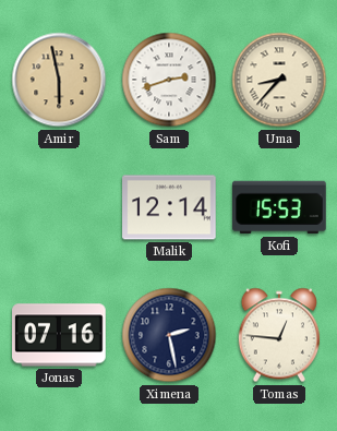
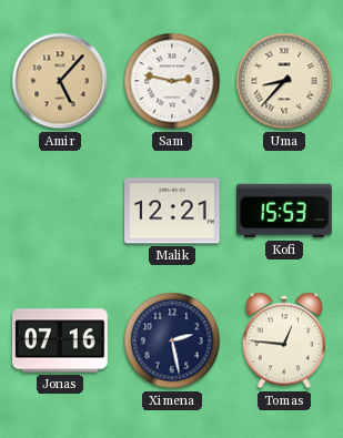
Amir: 5:58 -> 5:07
Sam: 2:42 -> 2:47
Malik: 12:14 -> 12:21
